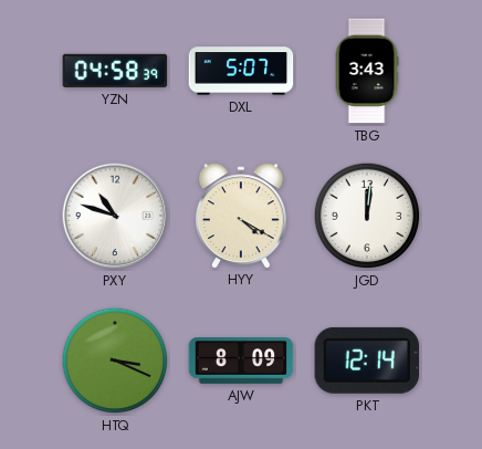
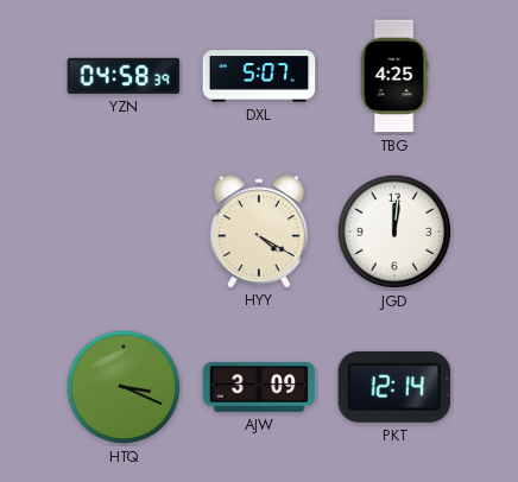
TBG: 3:43 -> 4:25
PXY: 10:48 -> none
AJW: 8:09 -> 3:09
